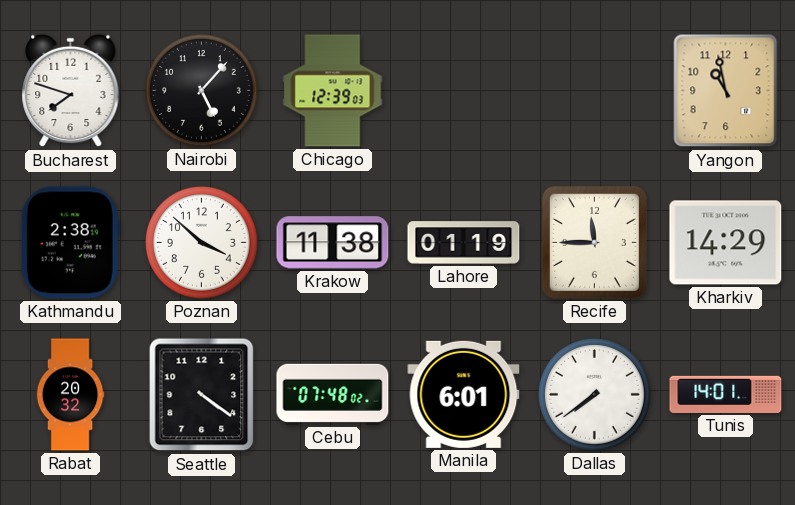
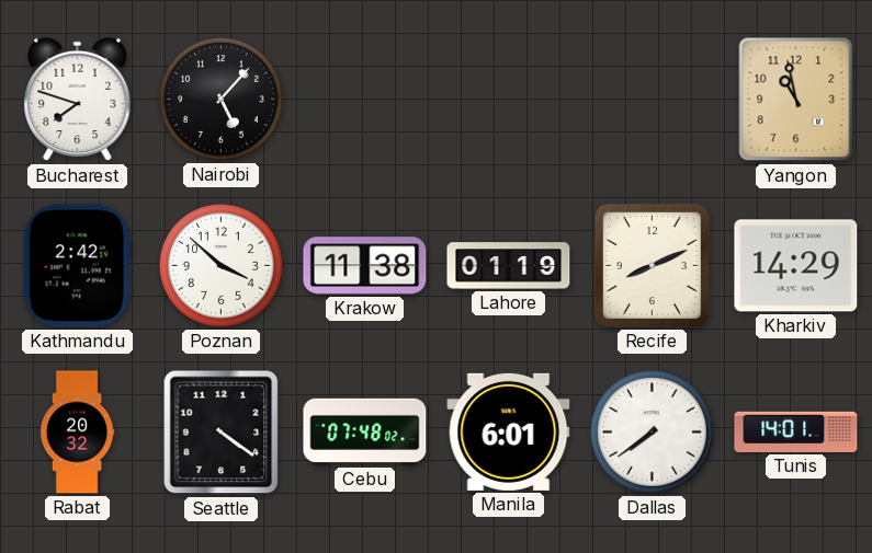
Chicago: 12:39 -> none
Kathmandu: 2:38 -> 2:42
Recife: 11:45 -> 8:11
